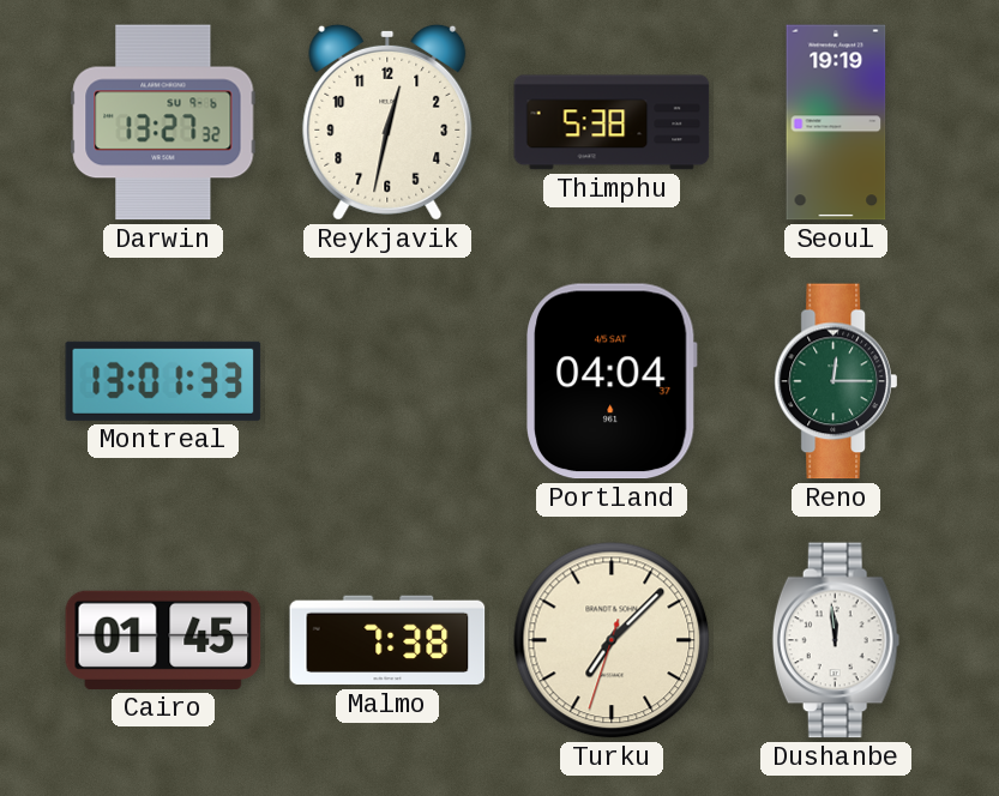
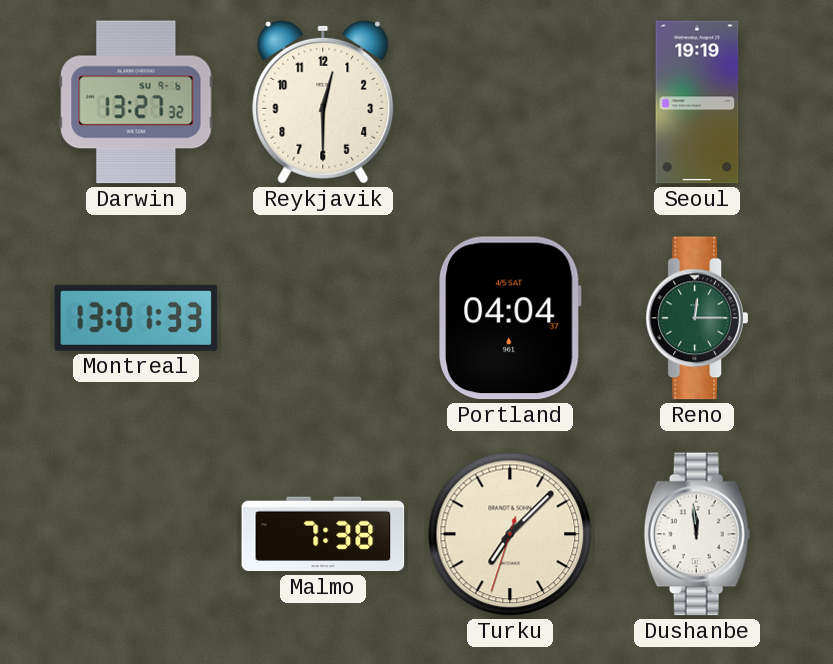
Reykjavik: 12:32 -> 12:30
Thimphu: 5:38 -> none
Cairo: 01:45 -> none
